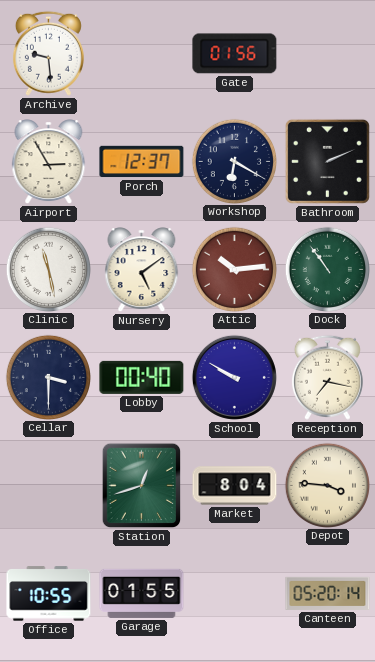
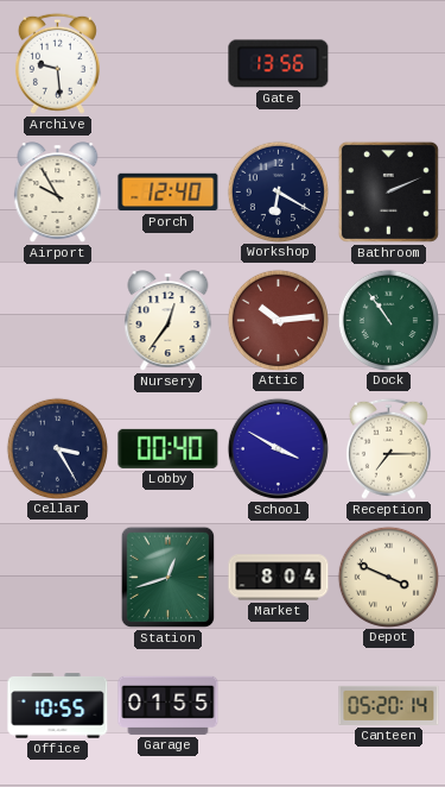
Gate: 01:56 -> 13:56
Airport: 2:55 -> 9:55
Porch: 12:37 -> 12:40
Clinic: 11:28 -> none
Nursery: 5:09 -> 12:36
Cellar: 3:30 -> 3:25
School: 9:50 -> 3:50
Reception: 7:17 -> 7:15
Depot: 3:46 -> 3:49
